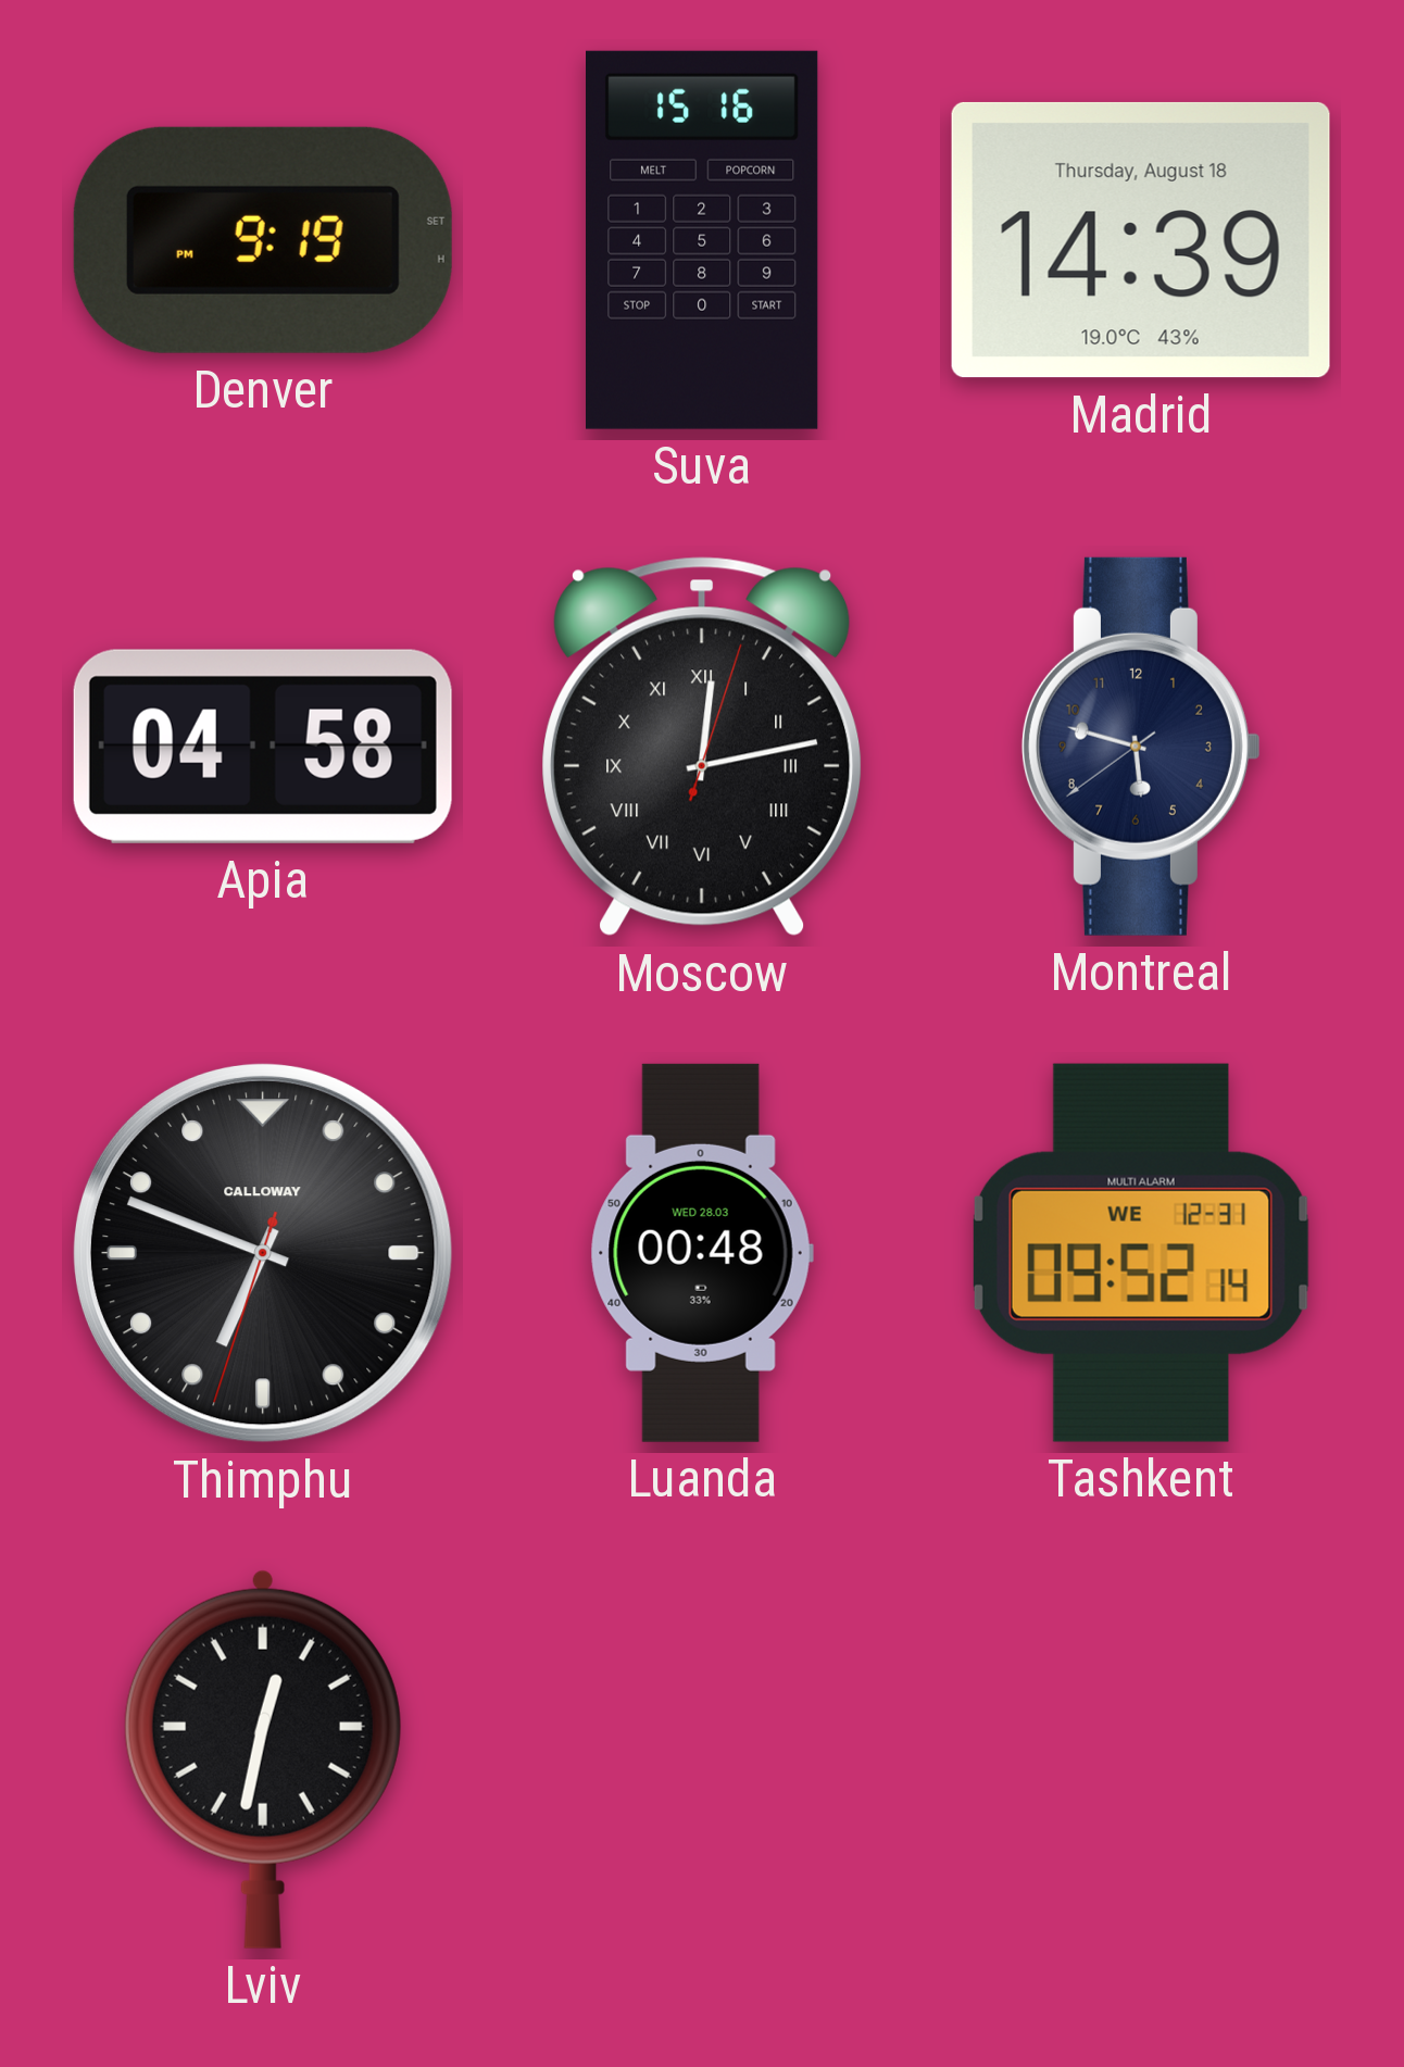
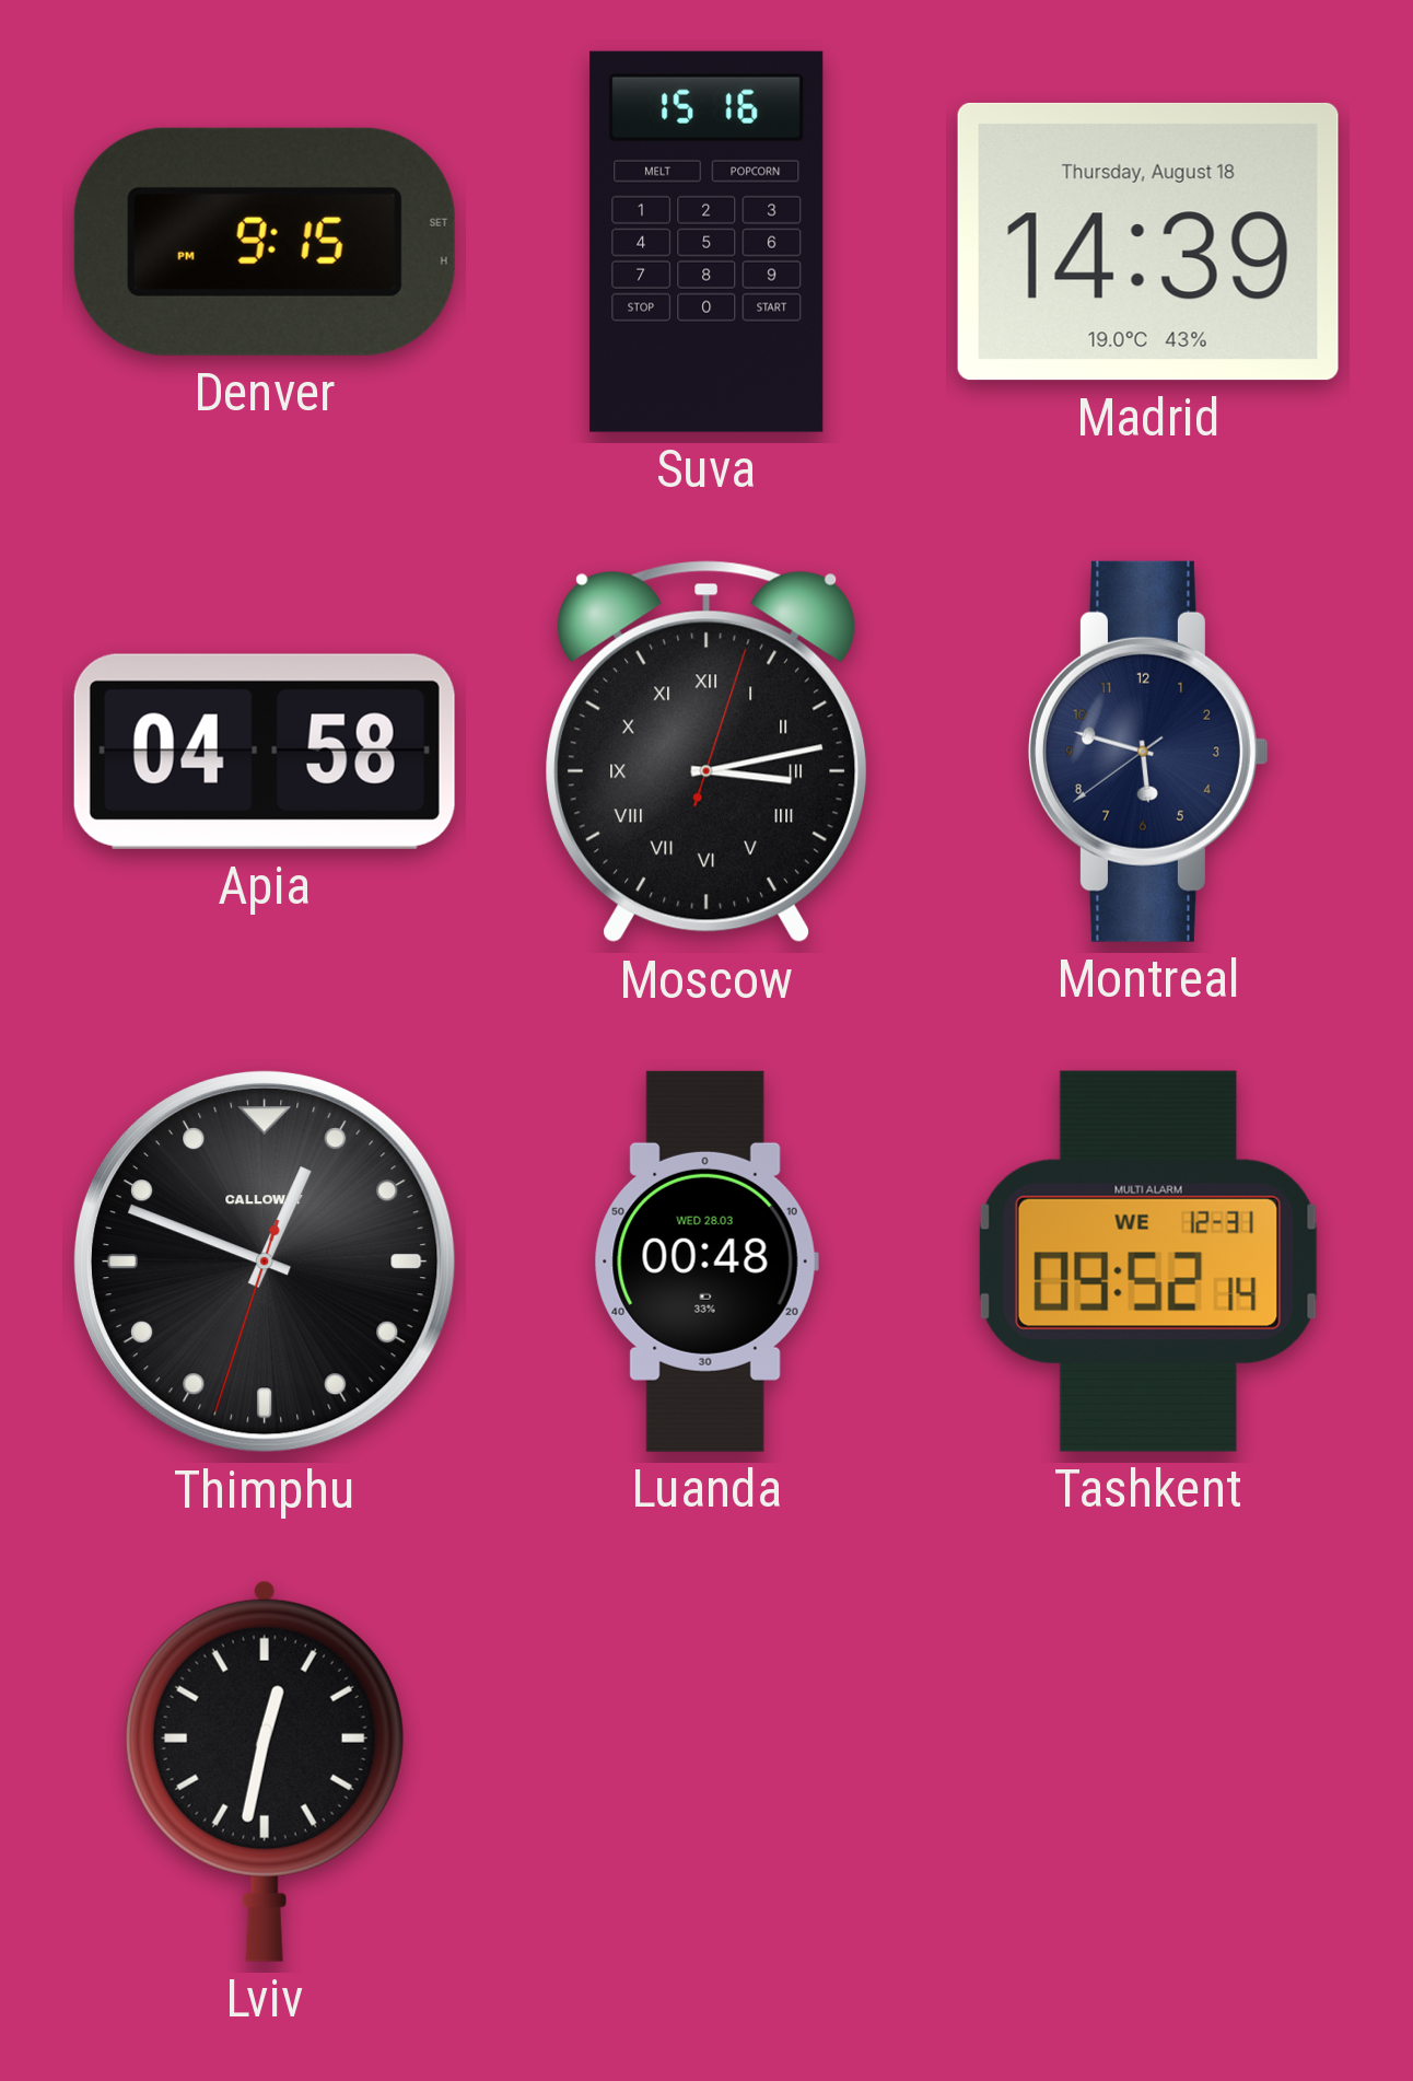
Denver: 9:19 -> 9:15
Moscow: 12:13 -> 3:13
Thimphu: 6:48 -> 12:48
